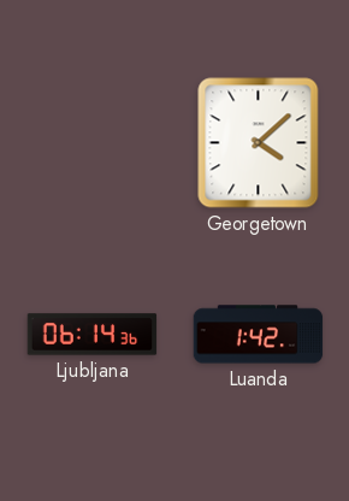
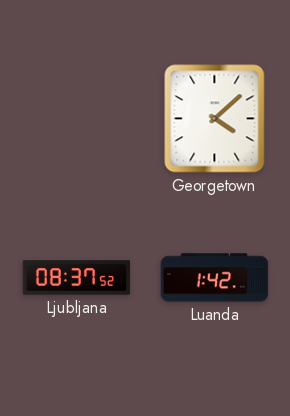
Ljubljana: 06:14 -> 08:37
